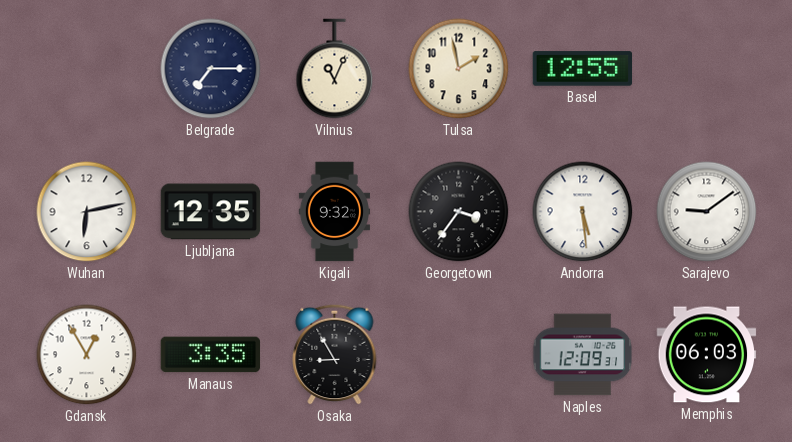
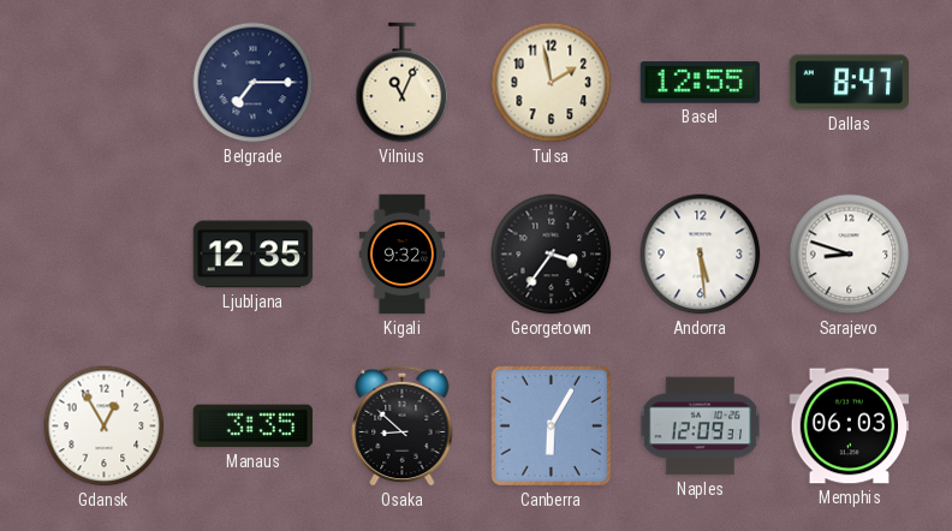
Dallas: none -> 8:47
Wuhan: 6:13 -> none
Sarajevo: 9:09 -> 8:48
Osaka: 8:55 -> 8:52
Canberra: none -> 6:05
